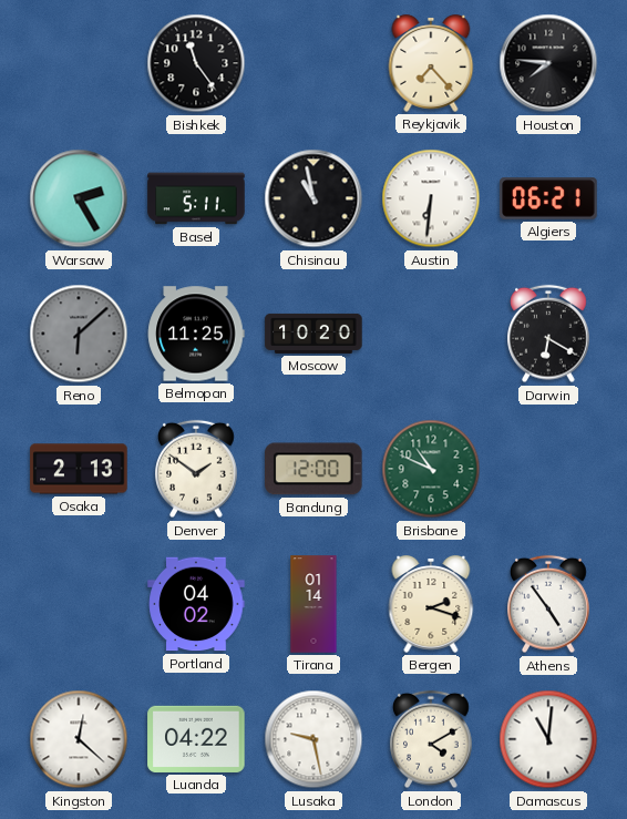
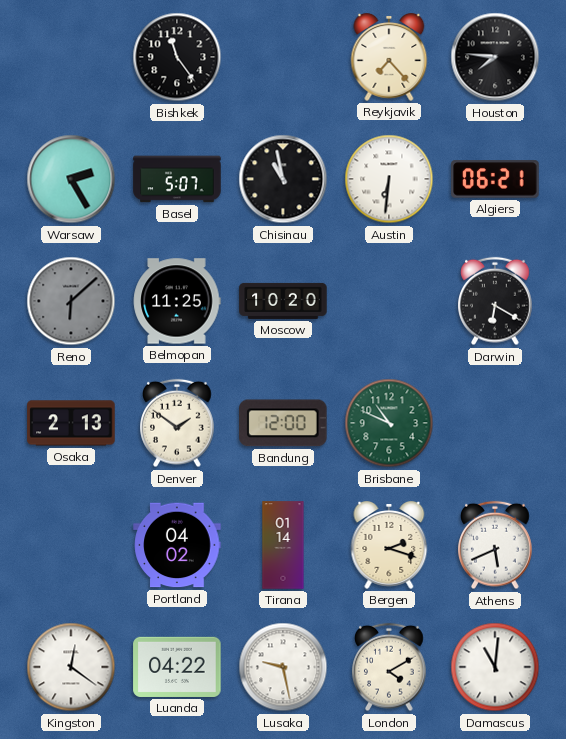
Basel: 5:11 -> 5:07
Athens: 4:54 -> 5:41
Kingston: 12:22 -> 12:21
